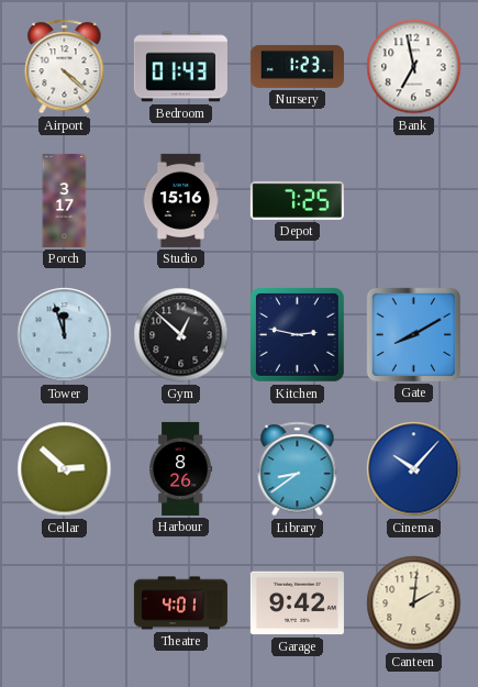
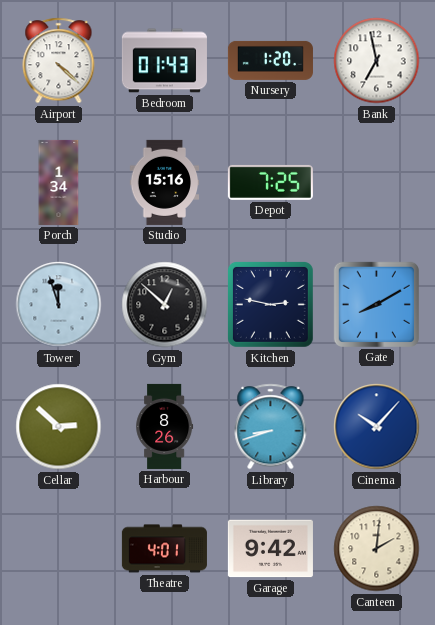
Nursery: 1:23 -> 1:20
Porch: 3:17 -> 1:34
Library: 8:39 -> 8:42
